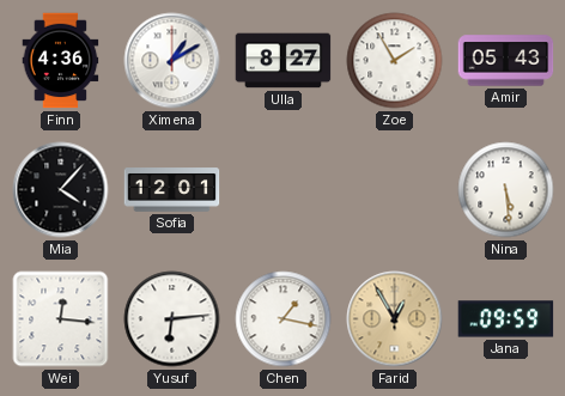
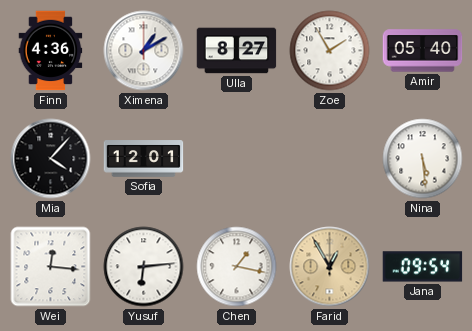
Amir: 05:43 -> 05:40
Jana: 09:59 -> 09:54
